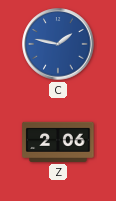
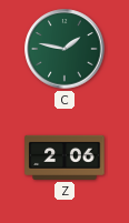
C dial: blue -> green
